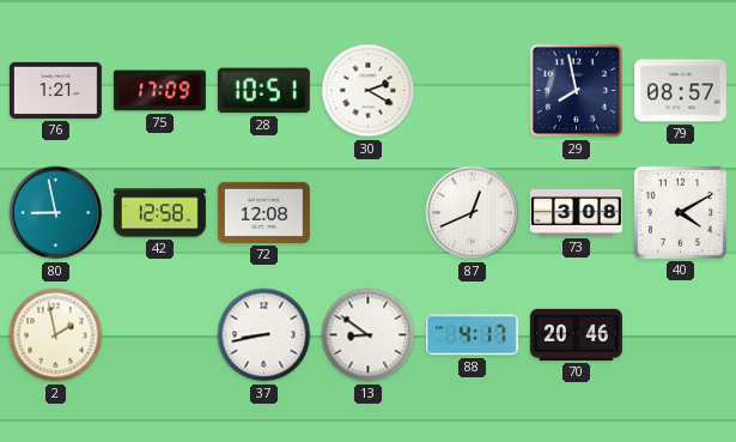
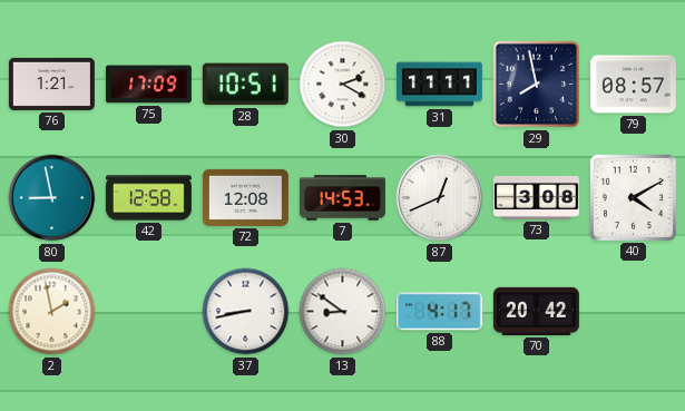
31: none -> 11:11
7: none -> 14:53
70: 20:46 -> 20:42
